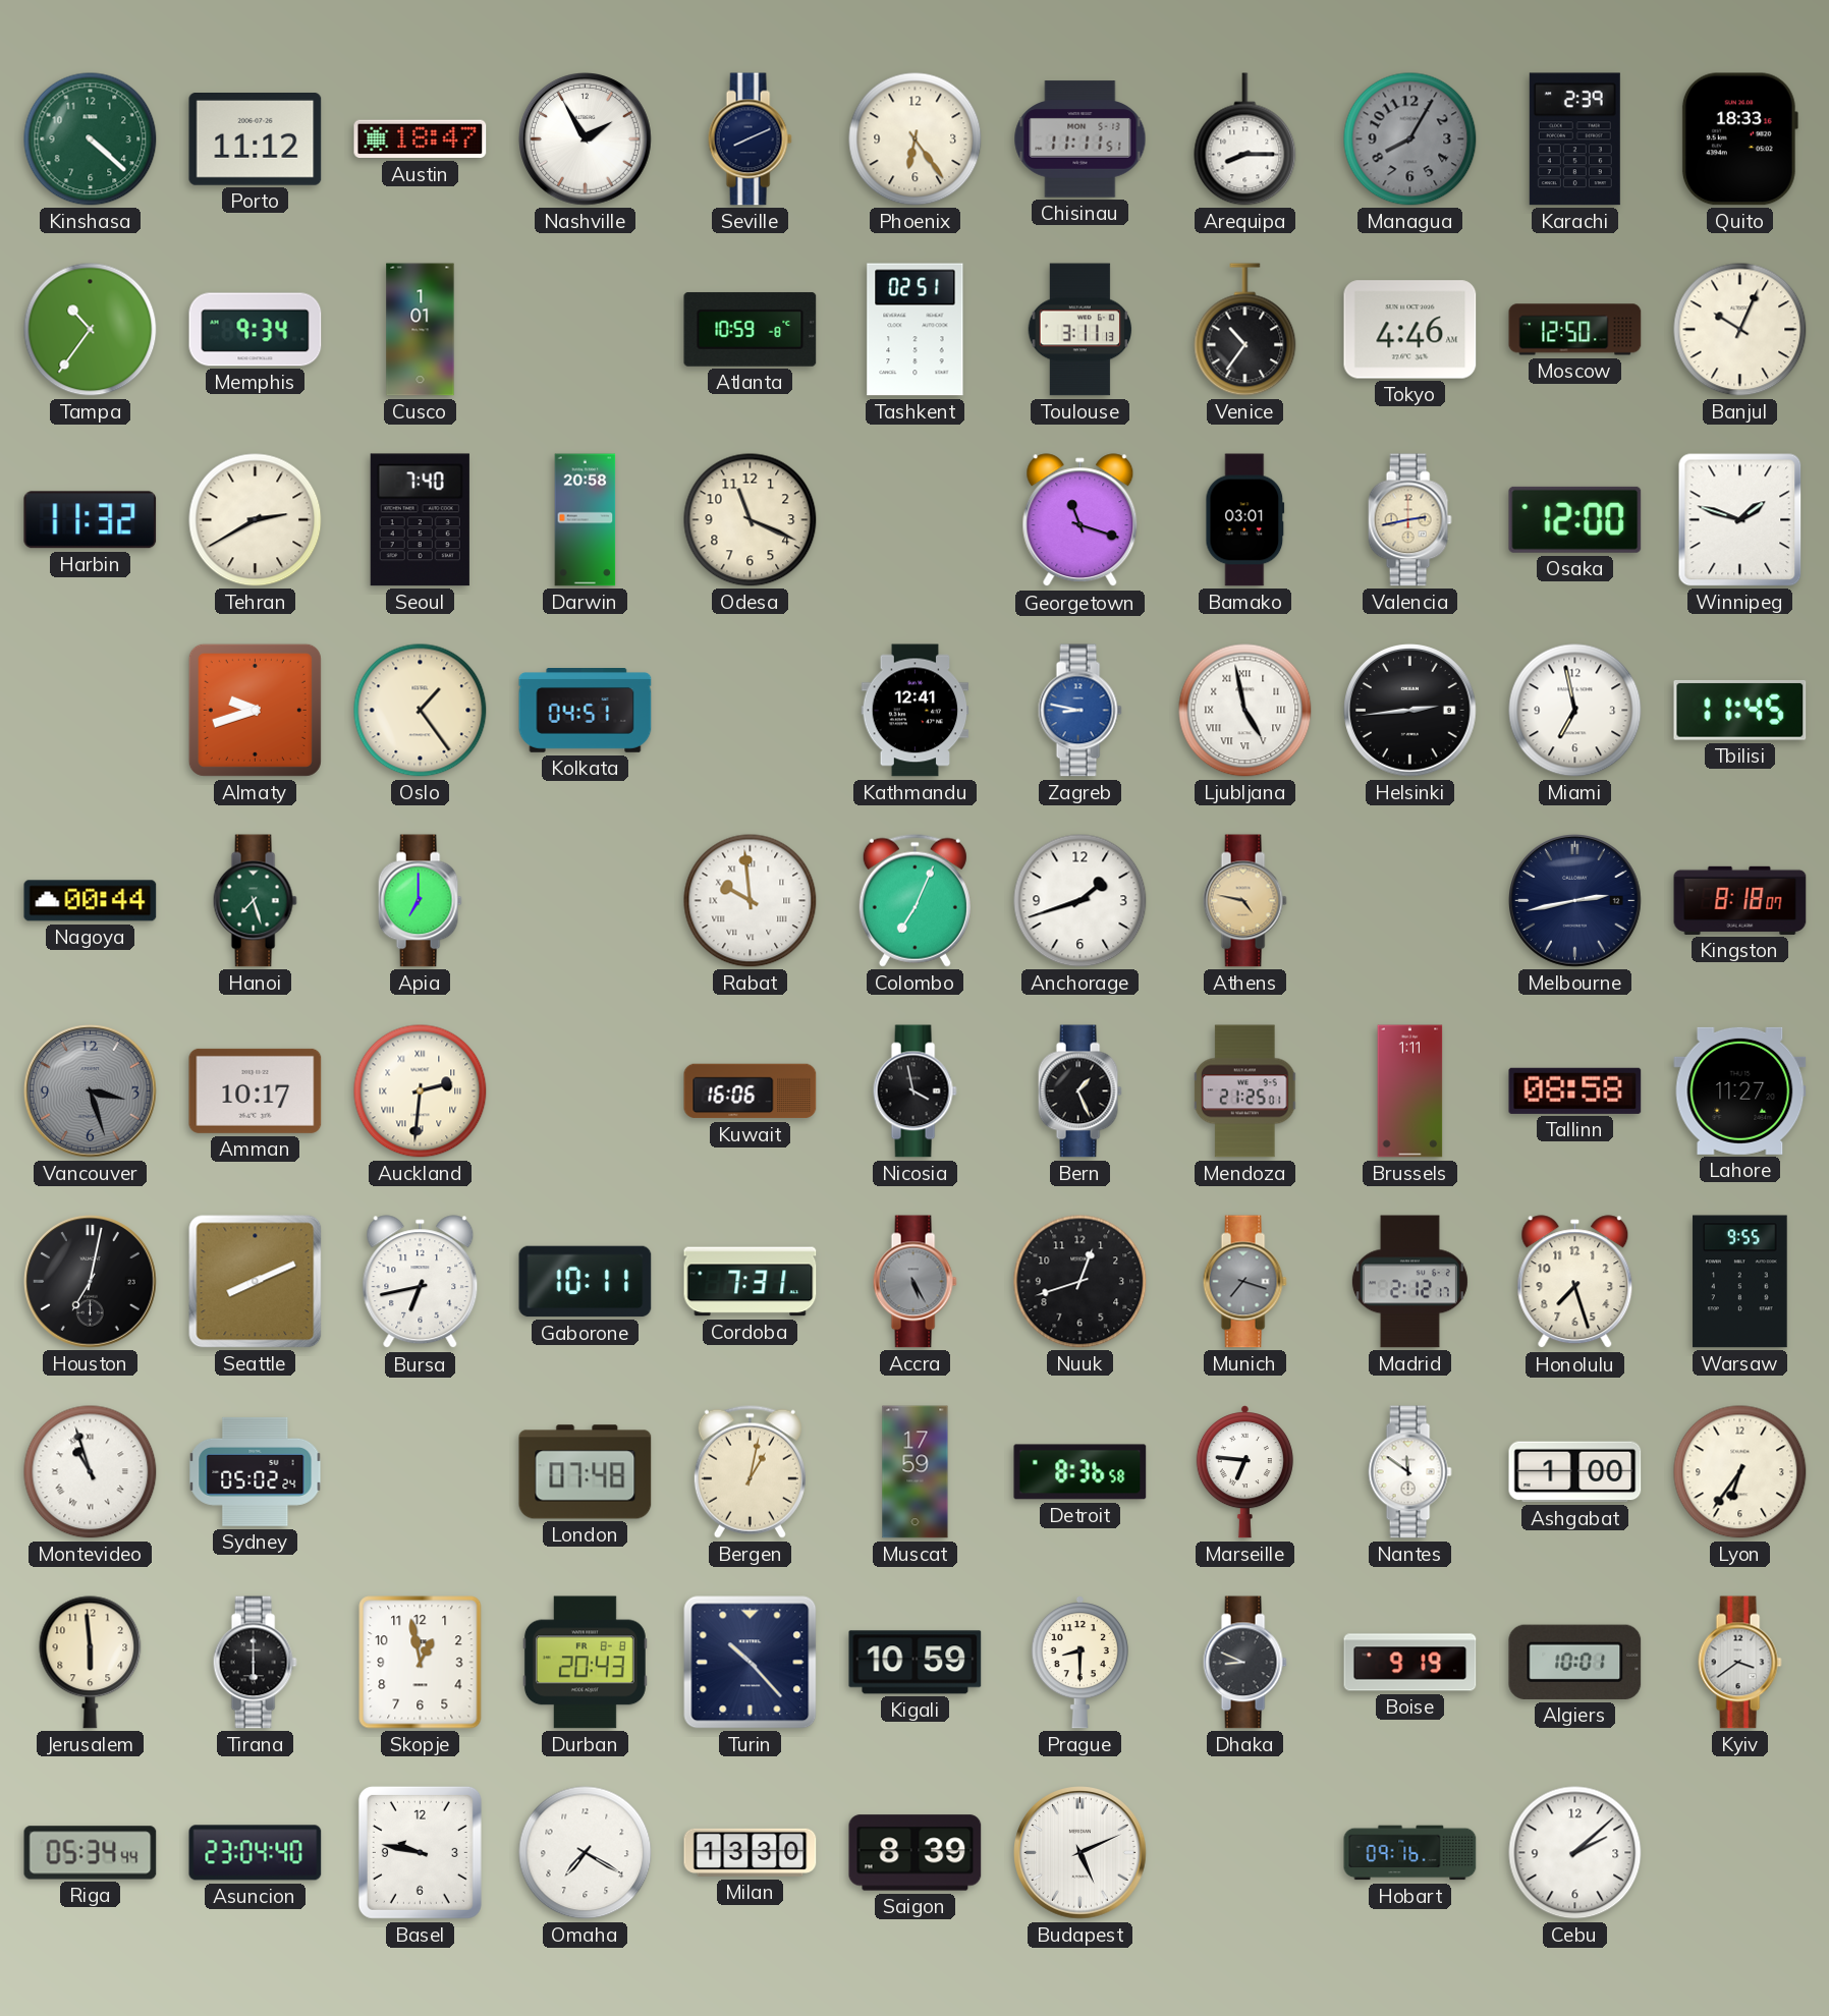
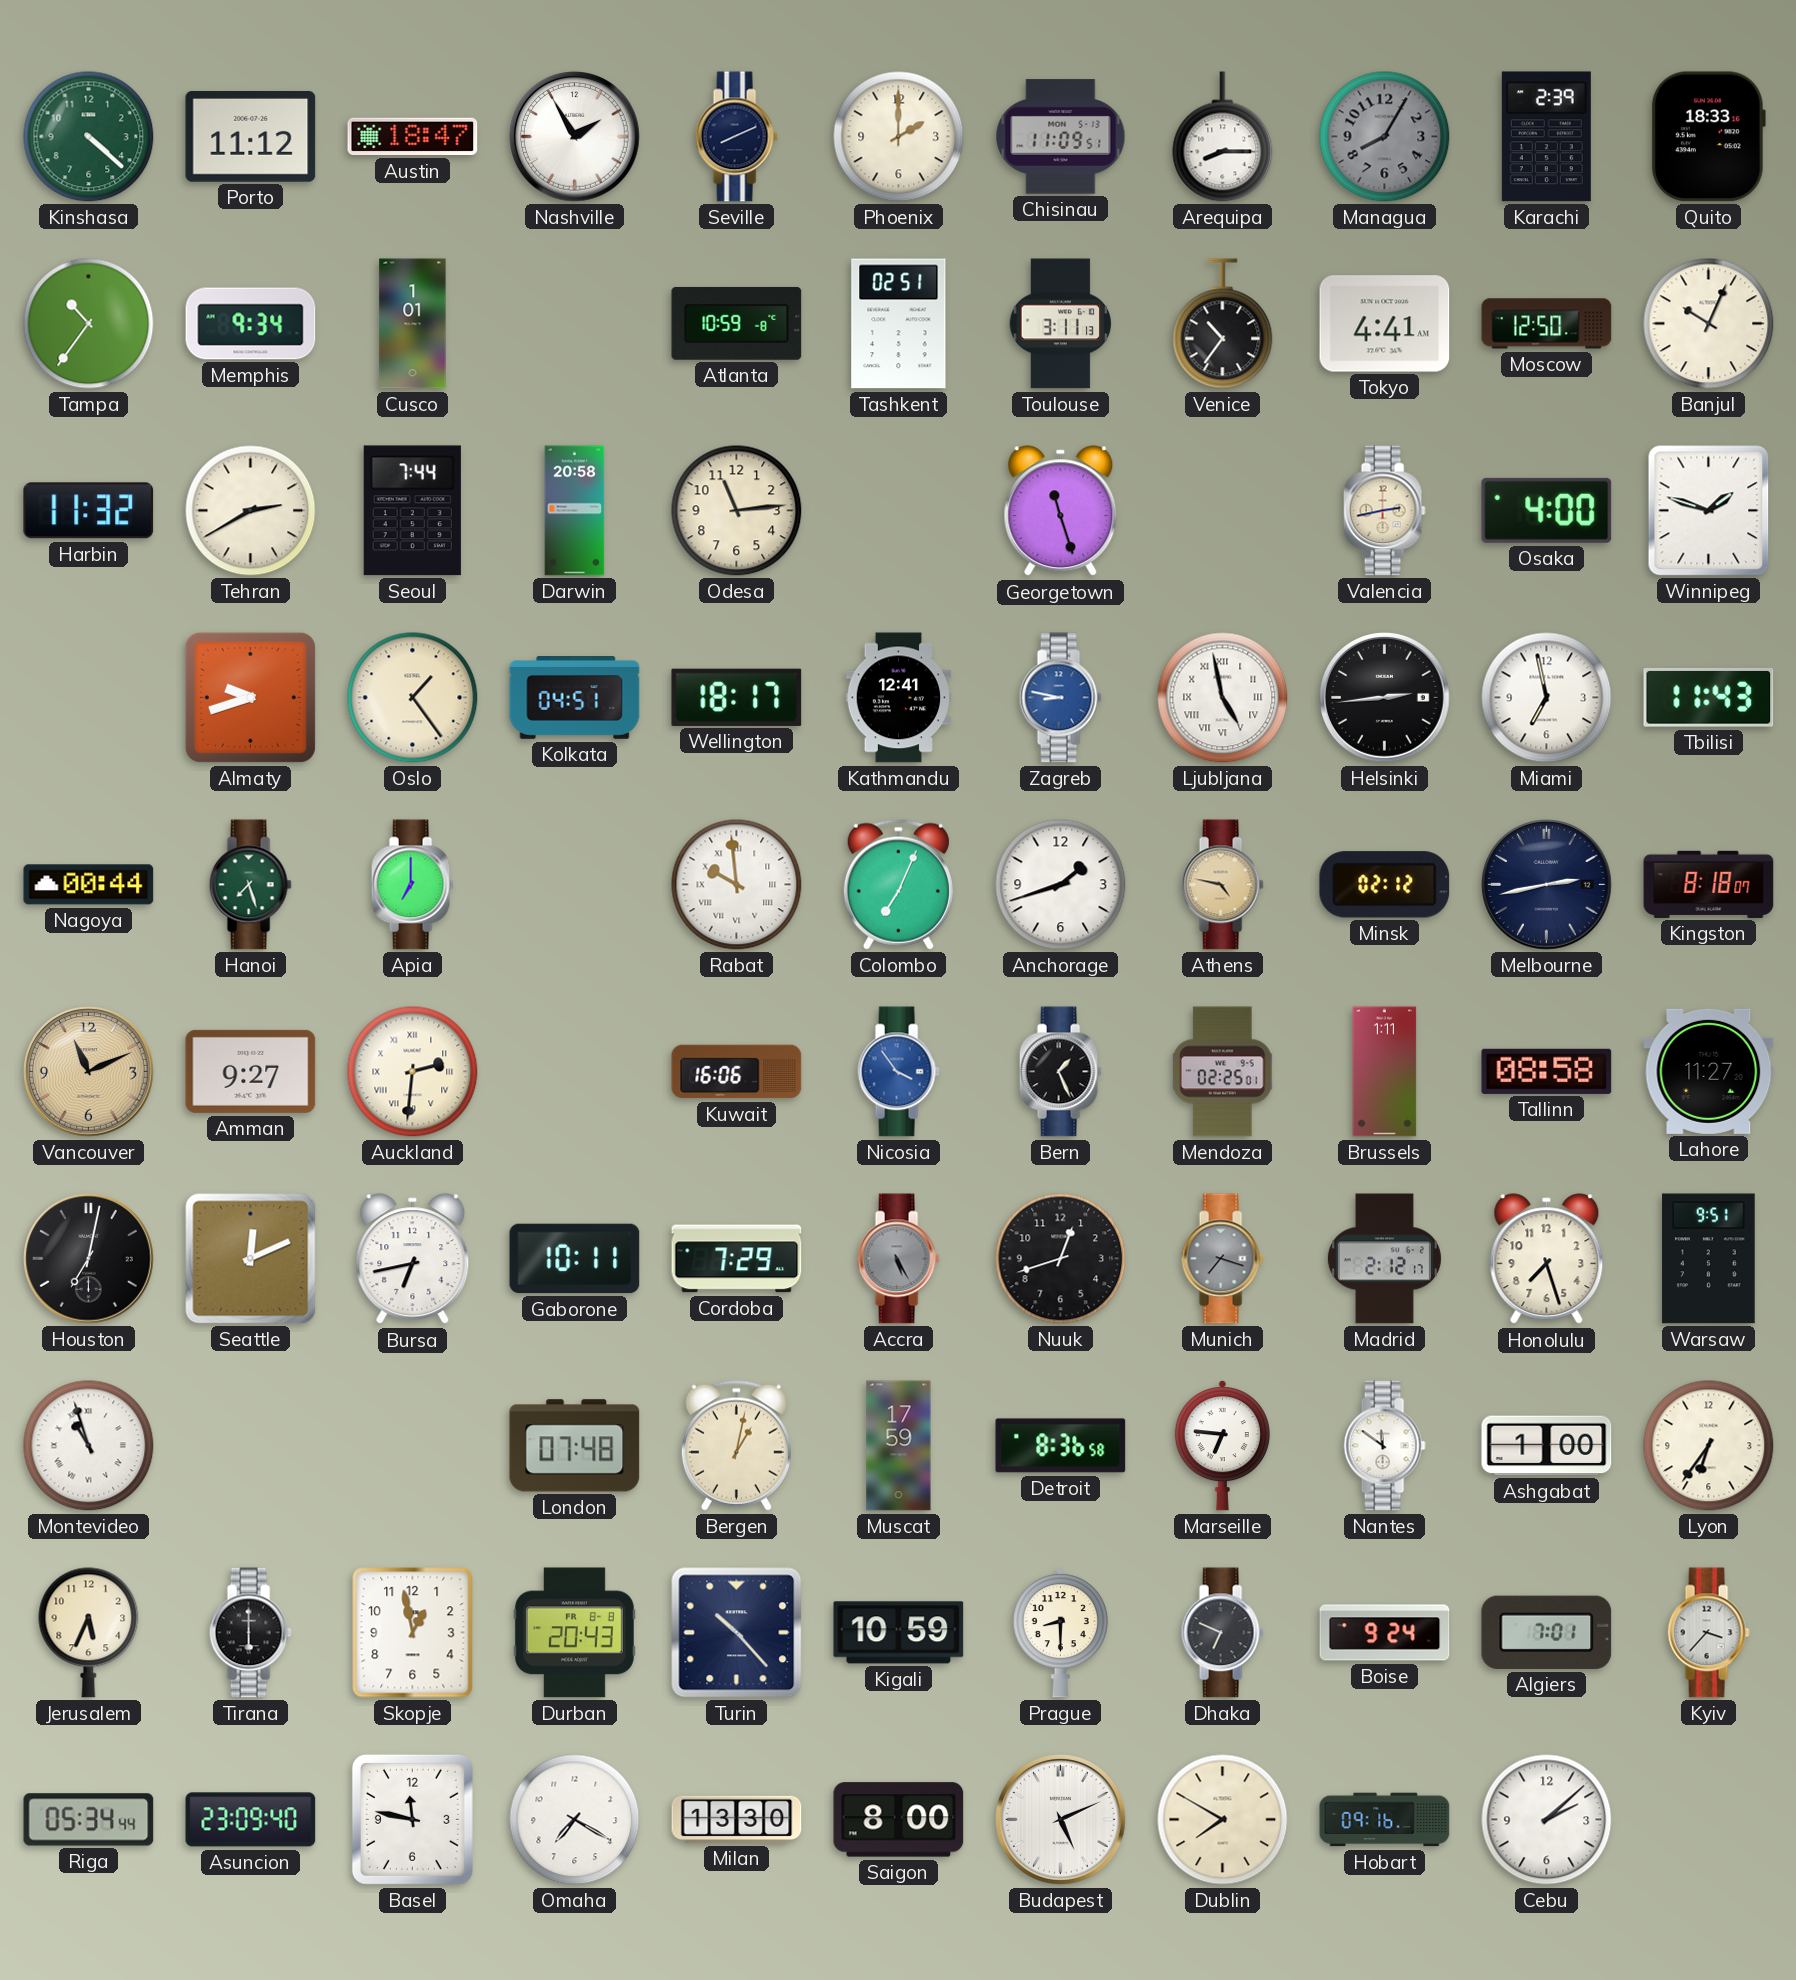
Phoenix: 6:24 -> 2:00
Chisinau: 11:11 -> 11:09
Tokyo: 4:46 -> 4:41
Seoul: 7:40 -> 7:44
Odesa: 11:19 -> 11:14
Georgetown: 11:18 -> 11:27
Bamako: 03:01 -> none
Osaka: 12:00 -> 4:00
Wellington: none -> 18:17
Tbilisi: 11:45 -> 11:43
Minsk: none -> 02:12
Vancouver: 3:27 -> 11:11
Vancouver dial: grey -> champagne
Amman: 10:17 -> 9:27
Nicosia: 3:58 -> 3:54
Nicosia dial: black -> blue
Mendoza: 21:25 -> 02:25
Seattle: 8:11 -> 12:11
Cordoba: 7:31 -> 7:29
Warsaw: 9:55 -> 9:51
Sydney: 05:02 -> none
Jerusalem: 5:59 -> 5:34
Dhaka: 8:49 -> 6:49
Boise: 9:19 -> 9:24
Algiers: 10:01 -> 7:01
Kyiv: 3:39 -> 3:37
Asuncion: 23:04 -> 23:09
Basel: 9:47 -> 11:47
Saigon: 8:39 -> 8:00
Dublin: none -> 7:50
